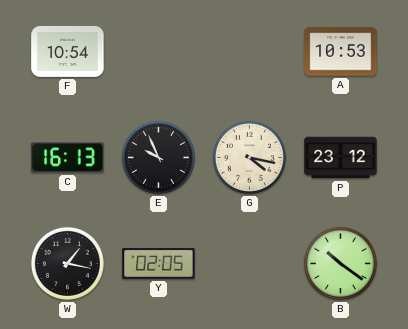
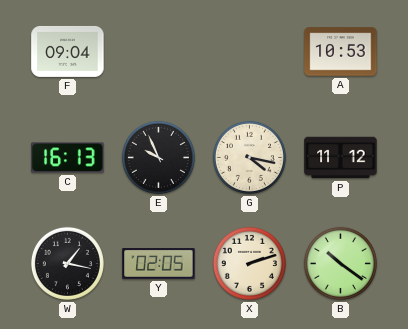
F: 10:54 -> 09:04
P: 23:12 -> 11:12
X: none -> 2:12
